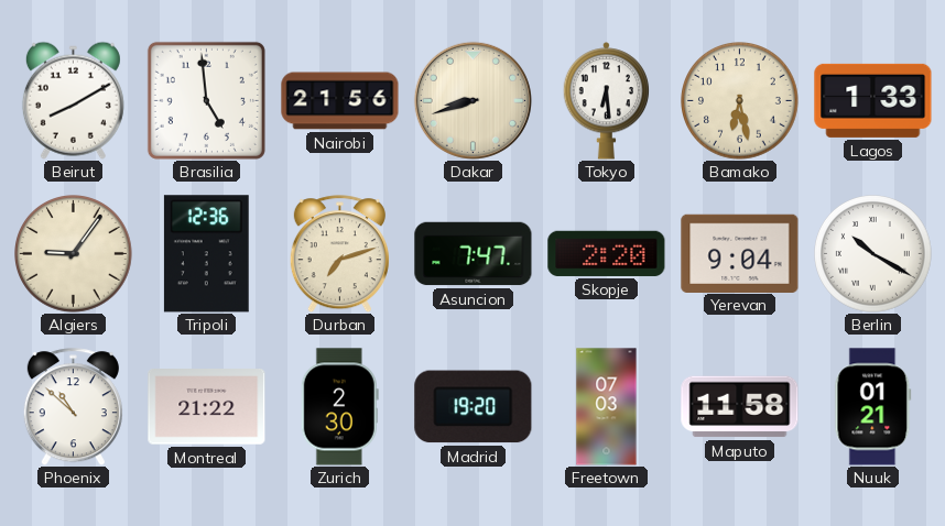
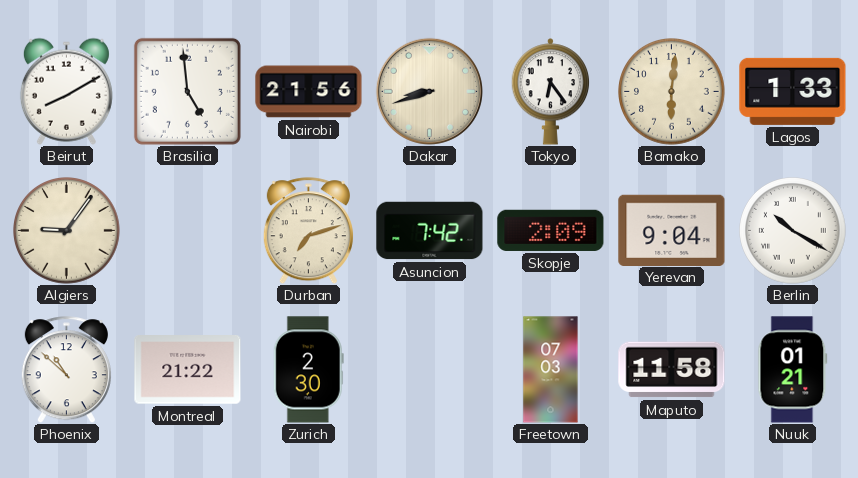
Tokyo: 6:29 -> 6:24
Bamako: 6:28 -> 6:01
Tripoli: 12:36 -> none
Asuncion: 7:47 -> 7:42
Skopje: 2:20 -> 2:09
Madrid: 19:20 -> none
